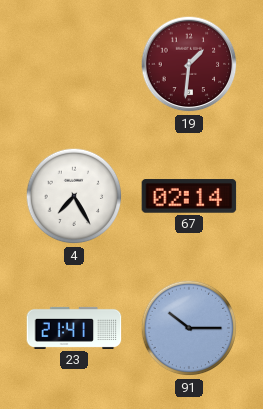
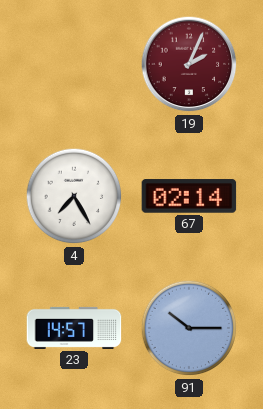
19: 1:31 -> 2:04
23: 21:41 -> 14:57
